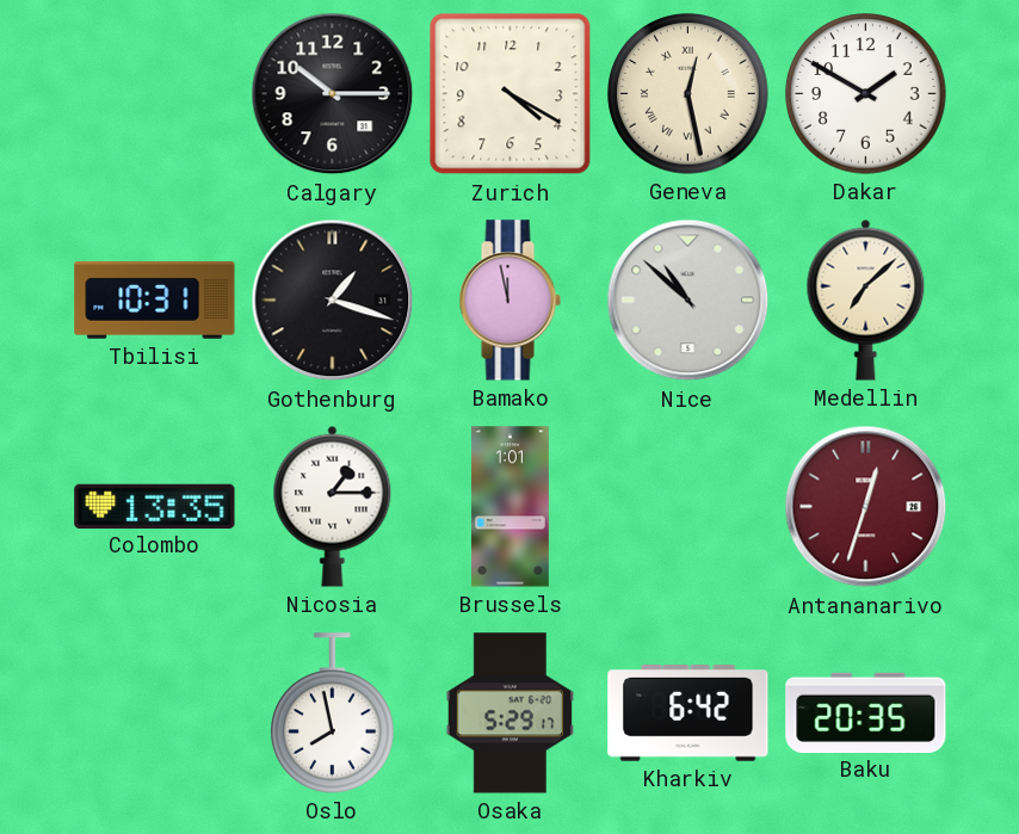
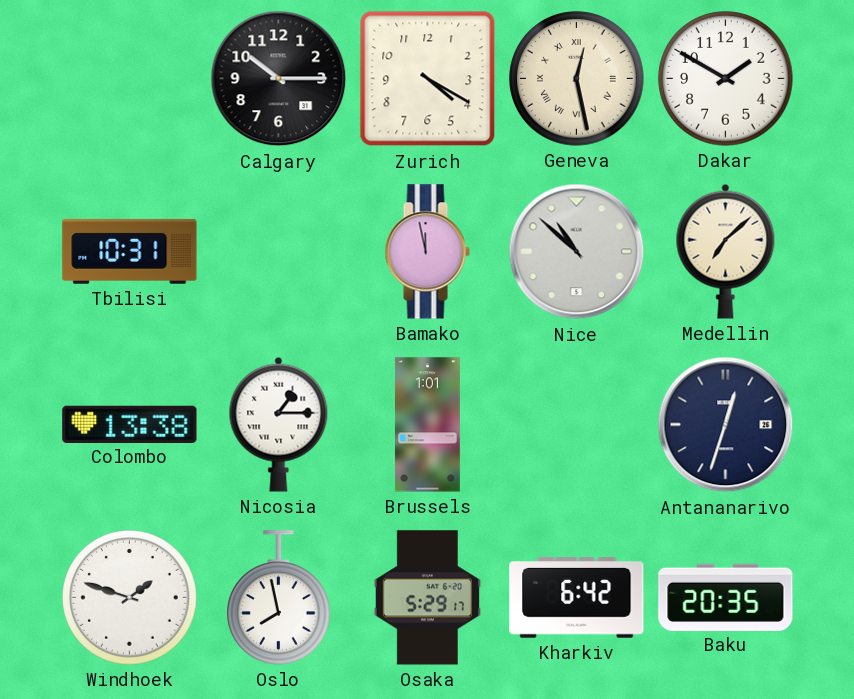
Gothenburg: 1:18 -> none
Colombo: 13:35 -> 13:38
Antananarivo dial: burgundy -> navy
Windhoek: none -> 1:48
